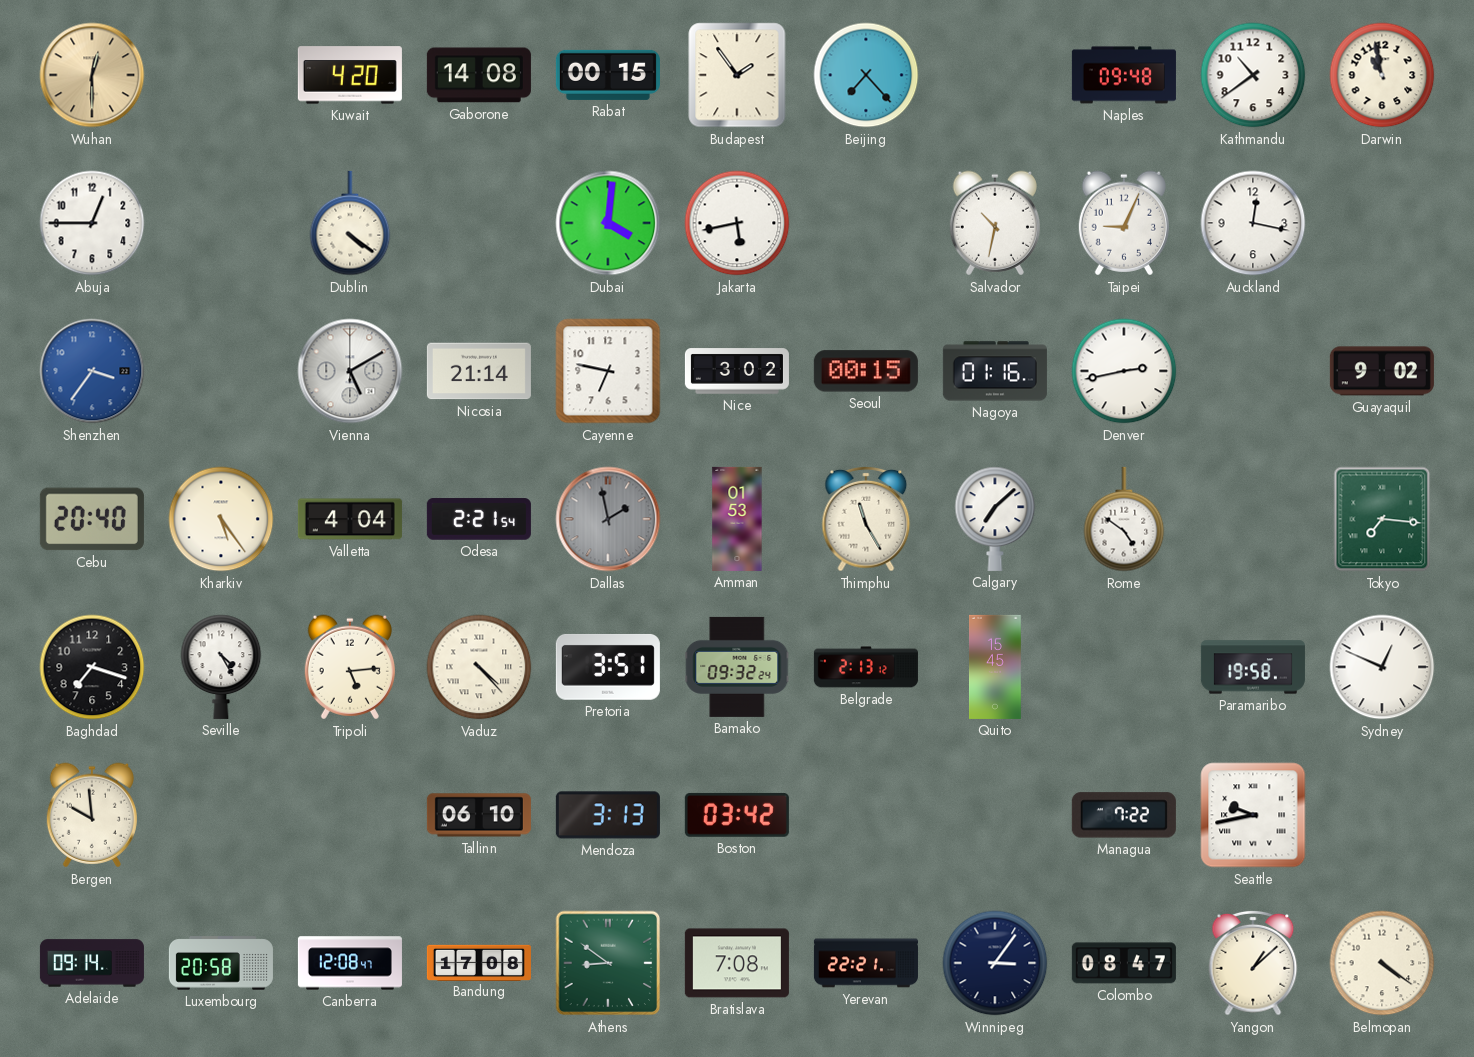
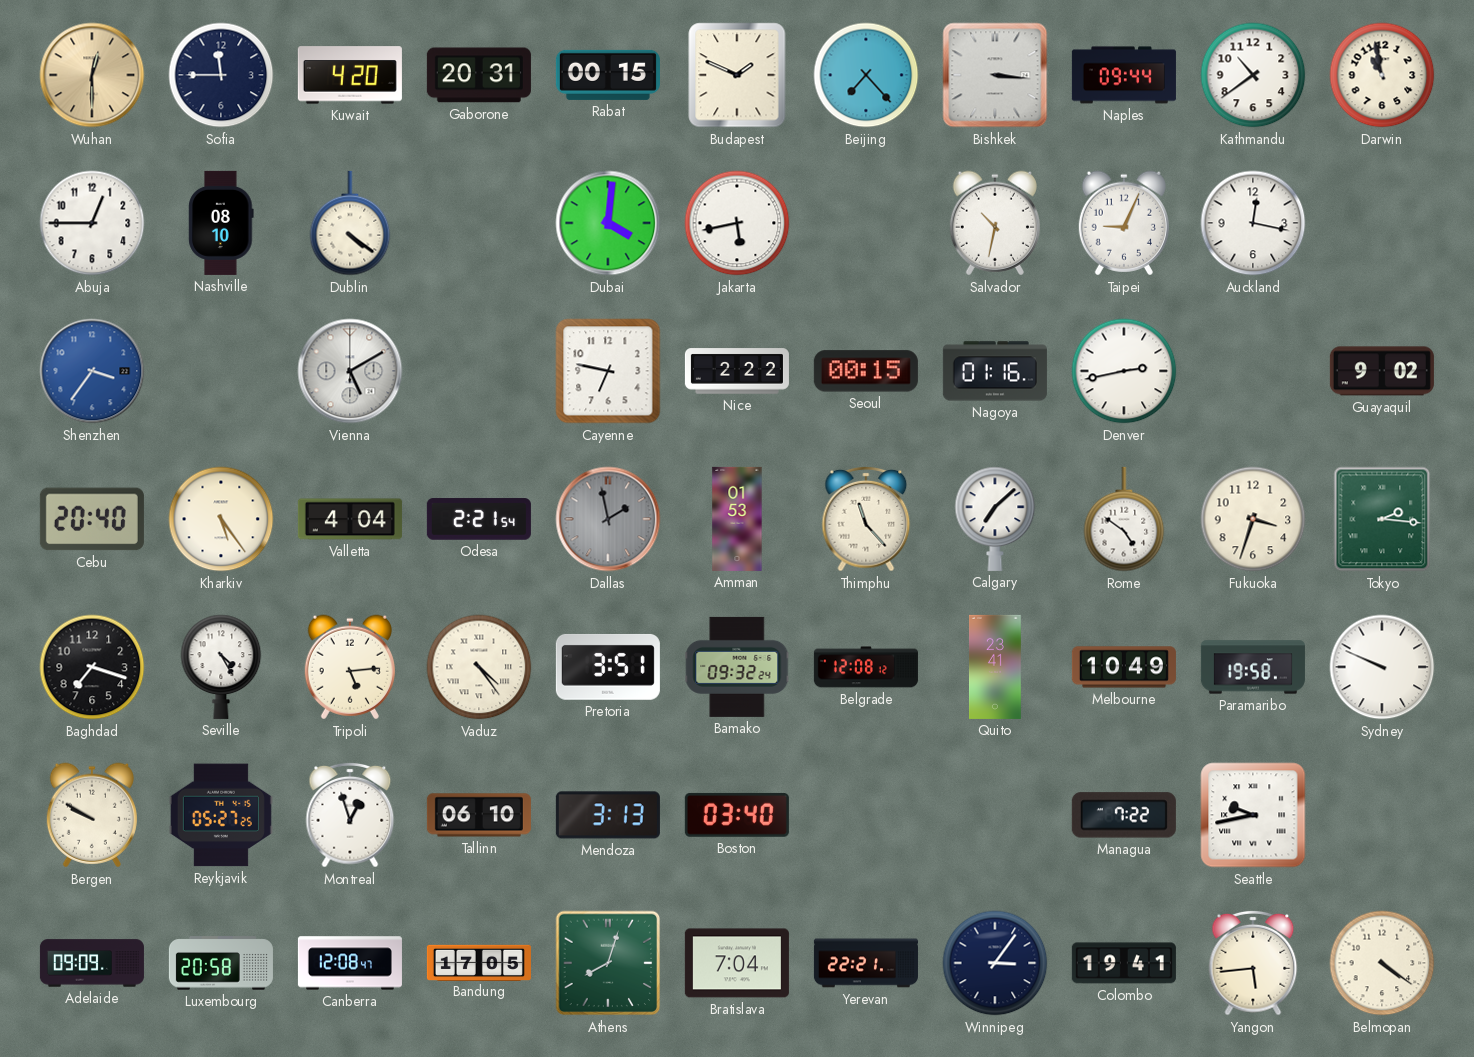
Sofia: none -> 11:45
Gaborone: 14:08 -> 20:31
Budapest: 1:54 -> 1:49
Bishkek: none -> 3:16
Naples: 09:48 -> 09:44
Nashville: none -> 08:10
Nicosia: 21:14 -> none
Nice: 3:02 -> 2:22
Thimphu: 11:25 -> 11:23
Fukuoka: none -> 3:33
Tokyo: 7:16 -> 2:16
Vaduz: 4:23 -> 4:24
Belgrade: 2:13 -> 12:08
Quito: 15:45 -> 23:41
Melbourne: none -> 10:49
Sydney: 12:49 -> 9:49
Bergen: 9:59 -> 9:50
Reykjavik: none -> 05:27
Montreal: none -> 12:57
Boston: 03:42 -> 03:40
Adelaide: 09:14 -> 09:09
Bandung: 17:08 -> 17:05
Athens: 8:51 -> 8:03
Bratislava: 7:08 -> 7:04
Colombo: 08:47 -> 19:41
Yangon: 1:08 -> 5:44
